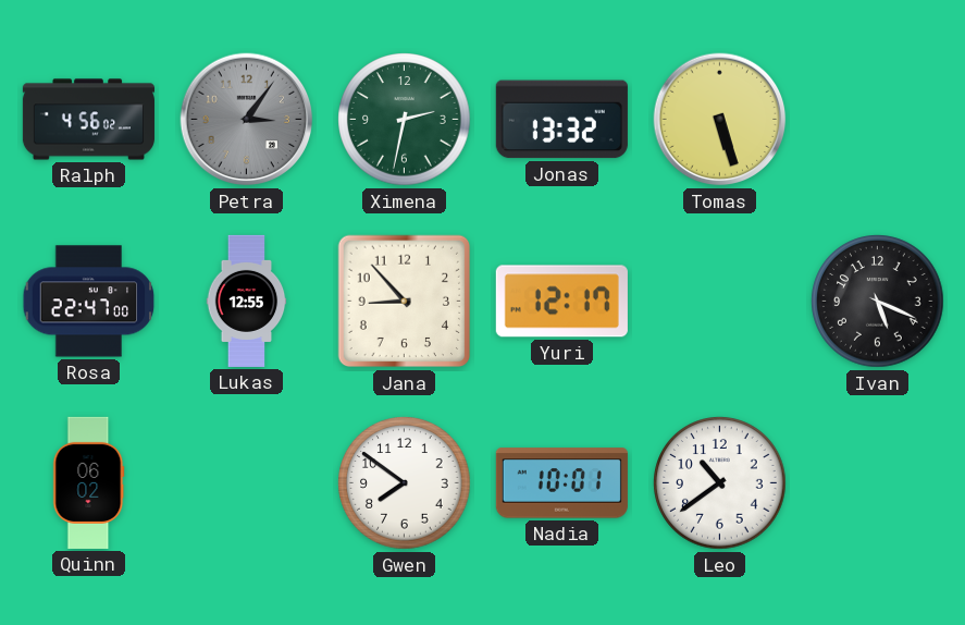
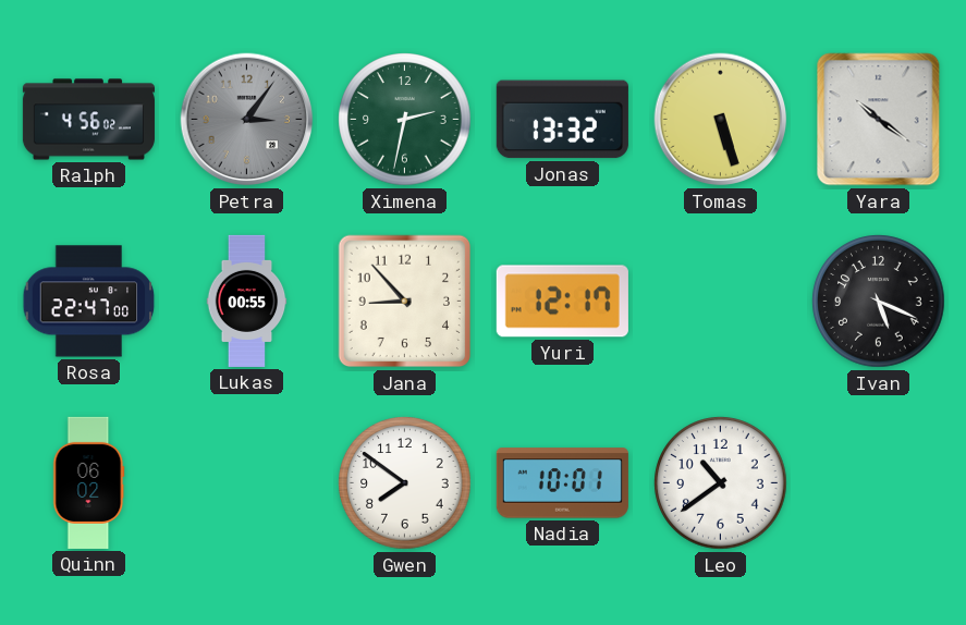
Yara: none -> 10:21
Lukas: 12:55 -> 00:55
